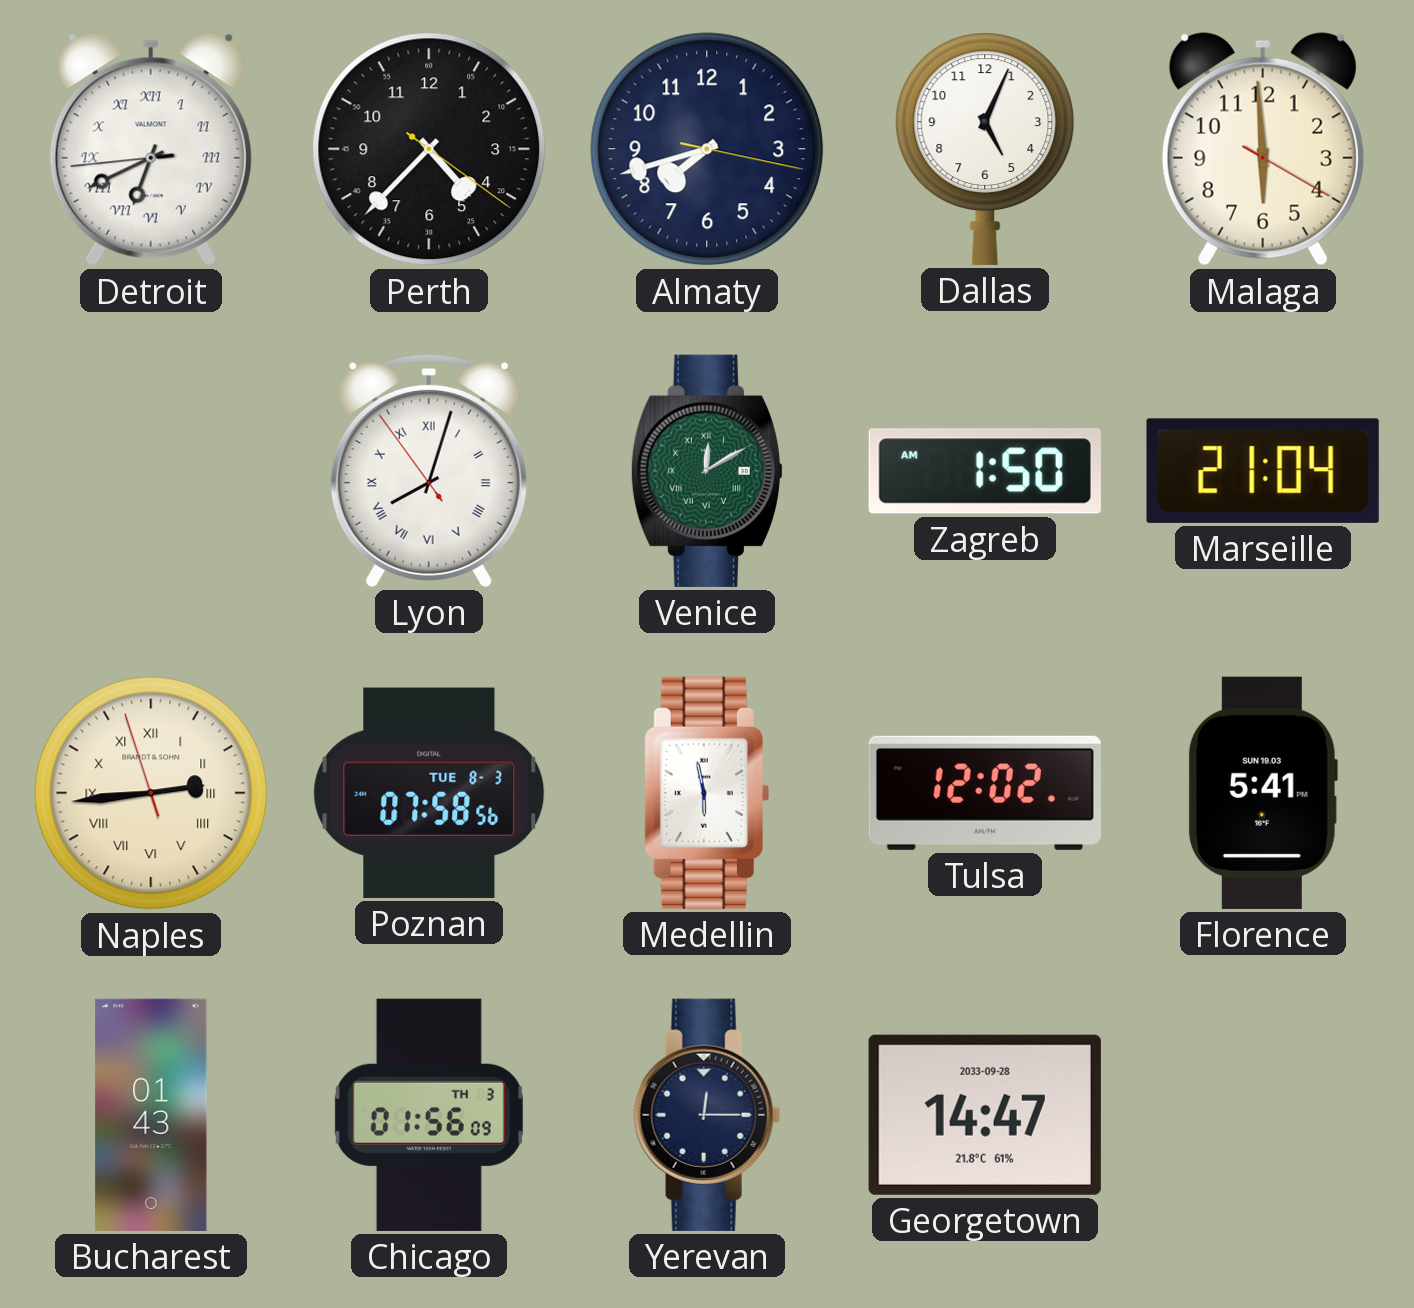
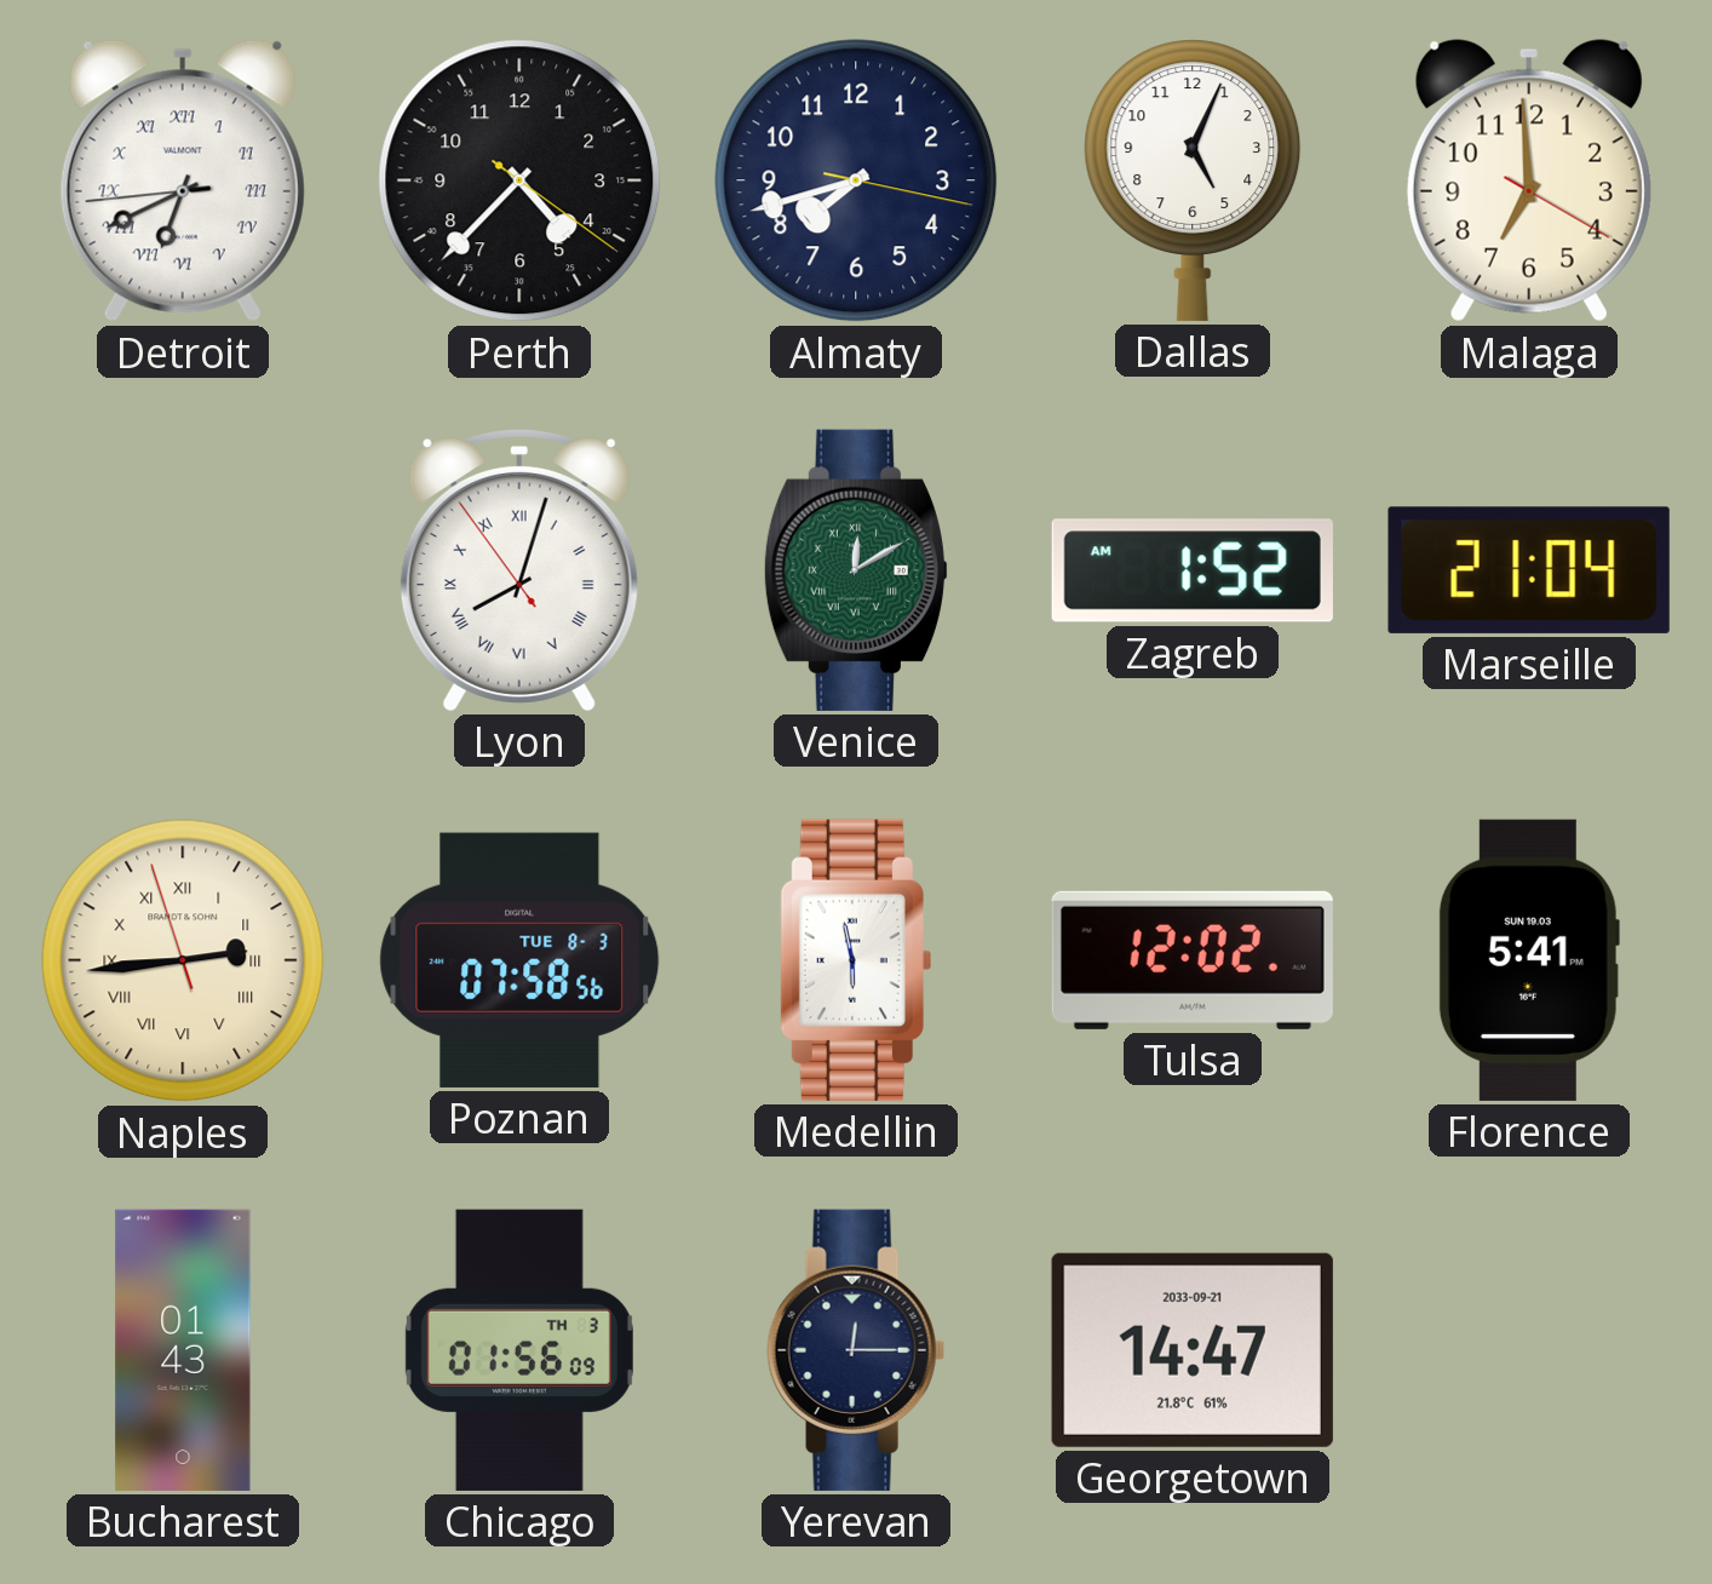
Malaga: 5:59 -> 6:59
Zagreb: 1:50 -> 1:52
Georgetown date: 2033-09-28 -> 2033-09-21
